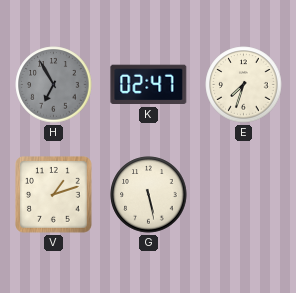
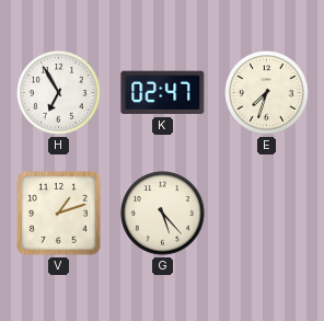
H dial: grey -> white
G: 5:28 -> 5:23
